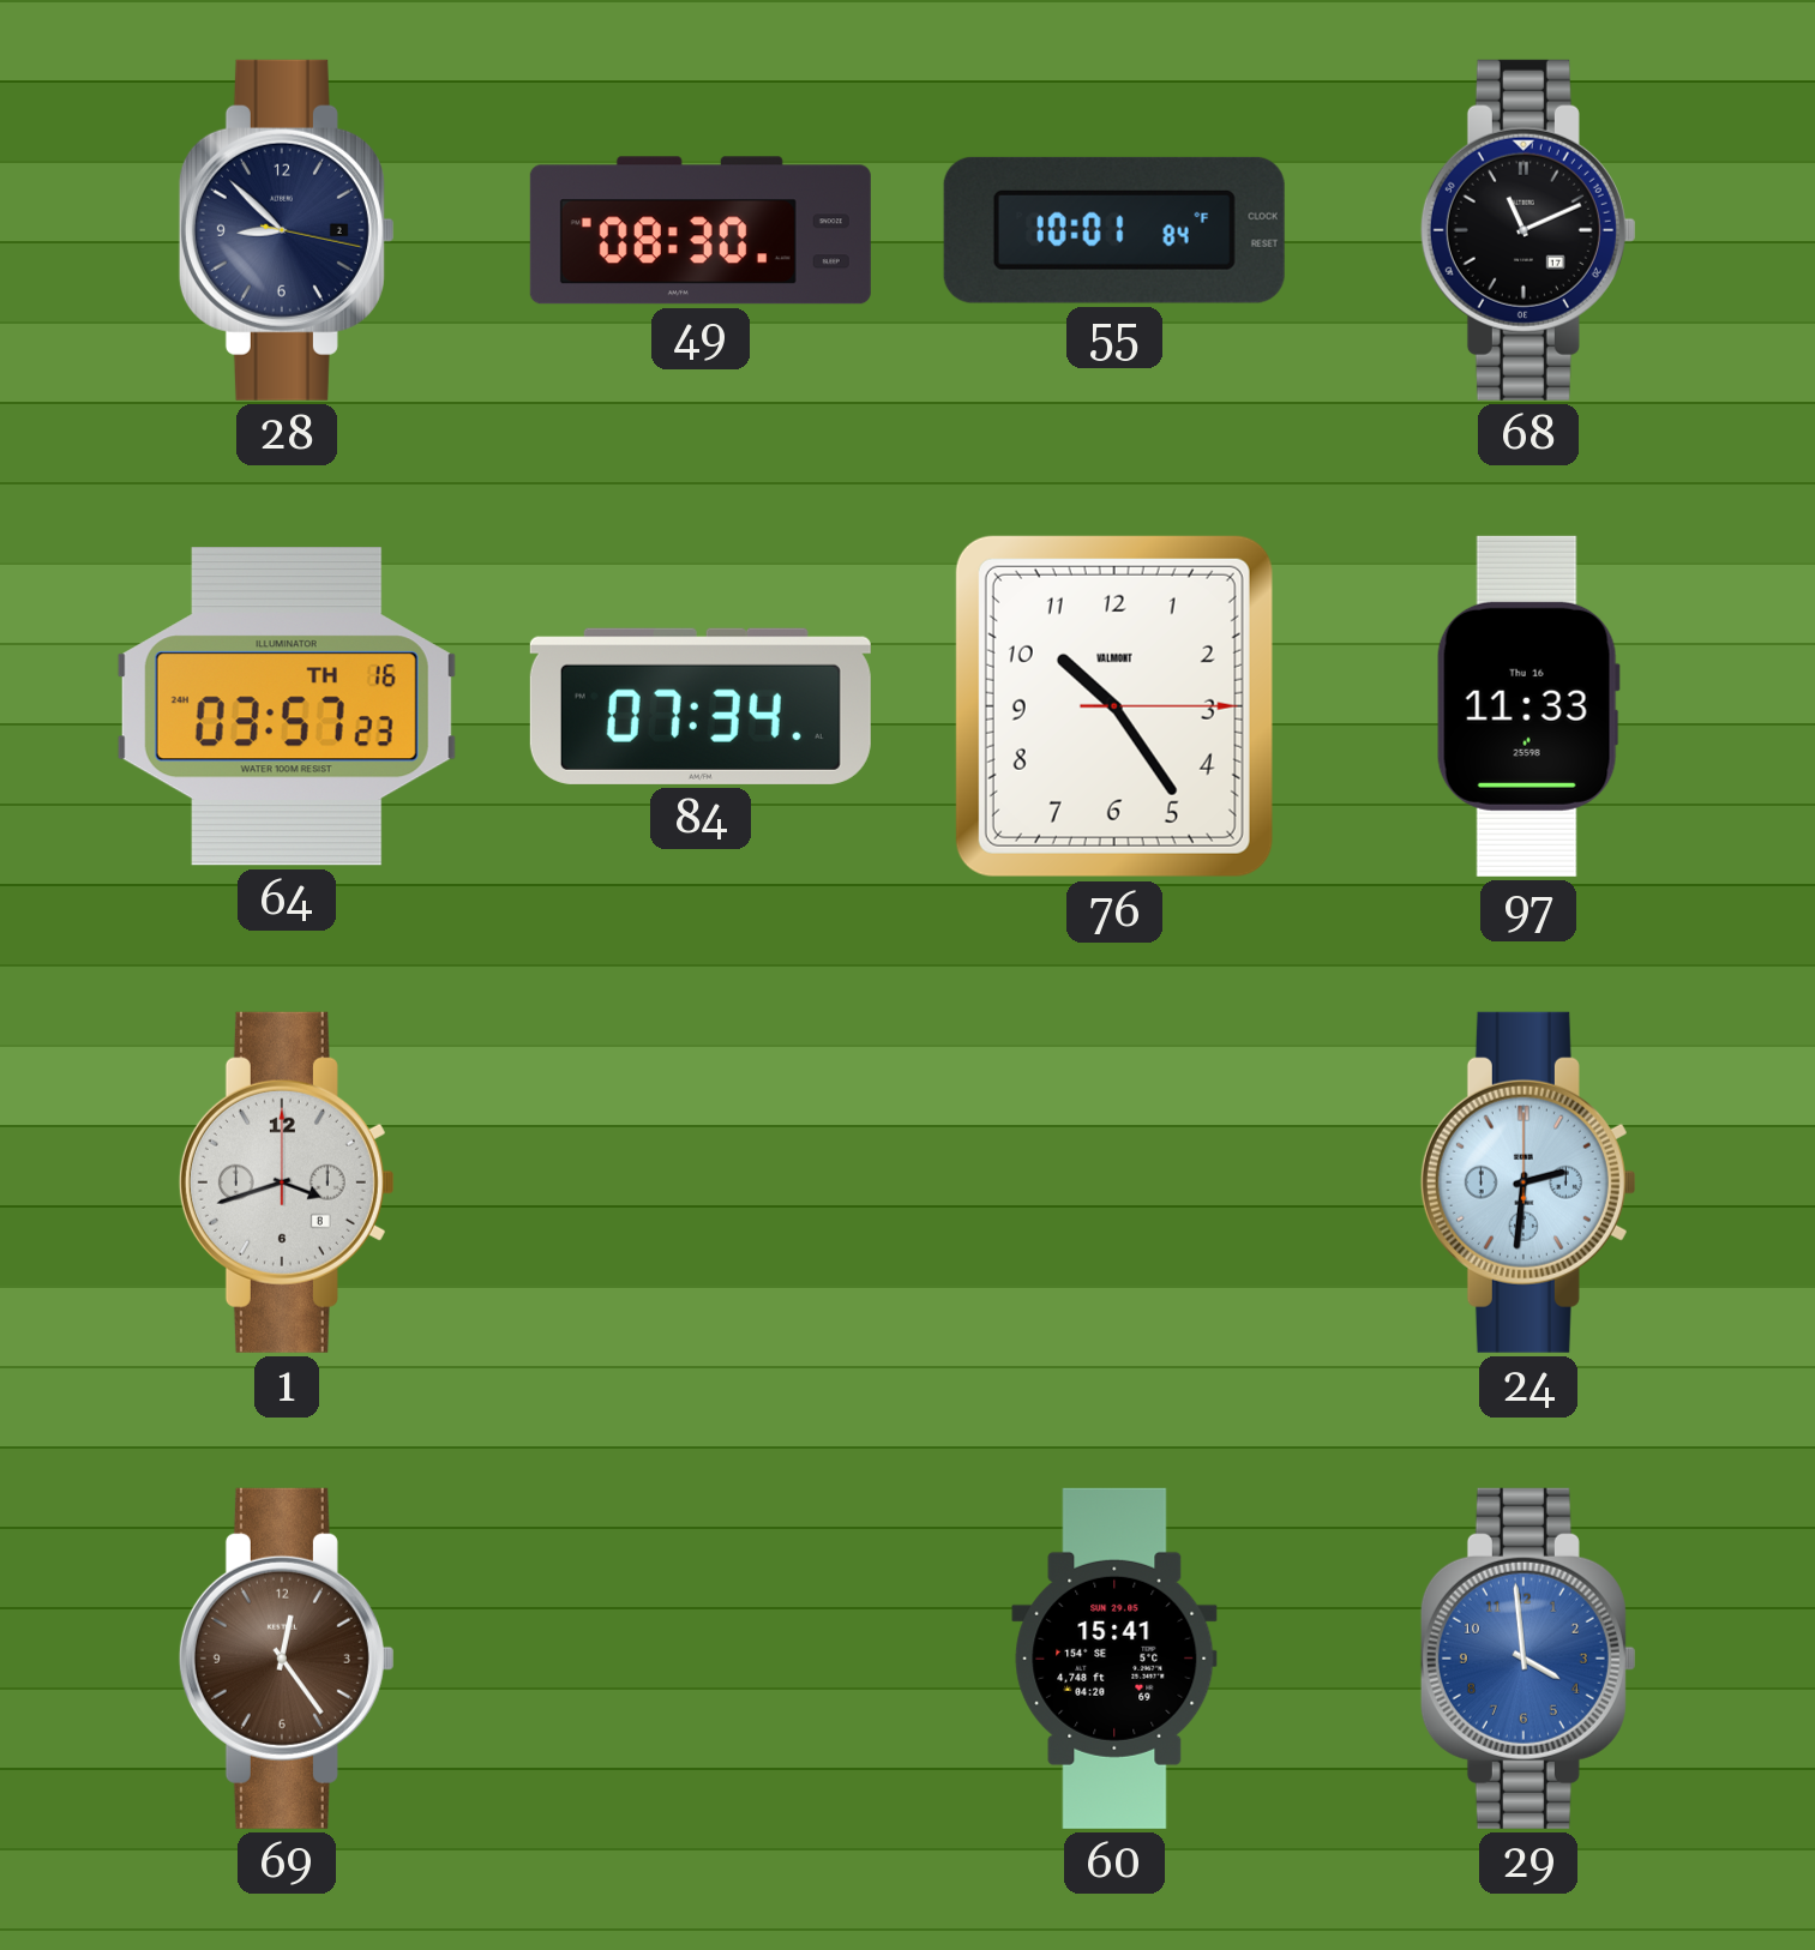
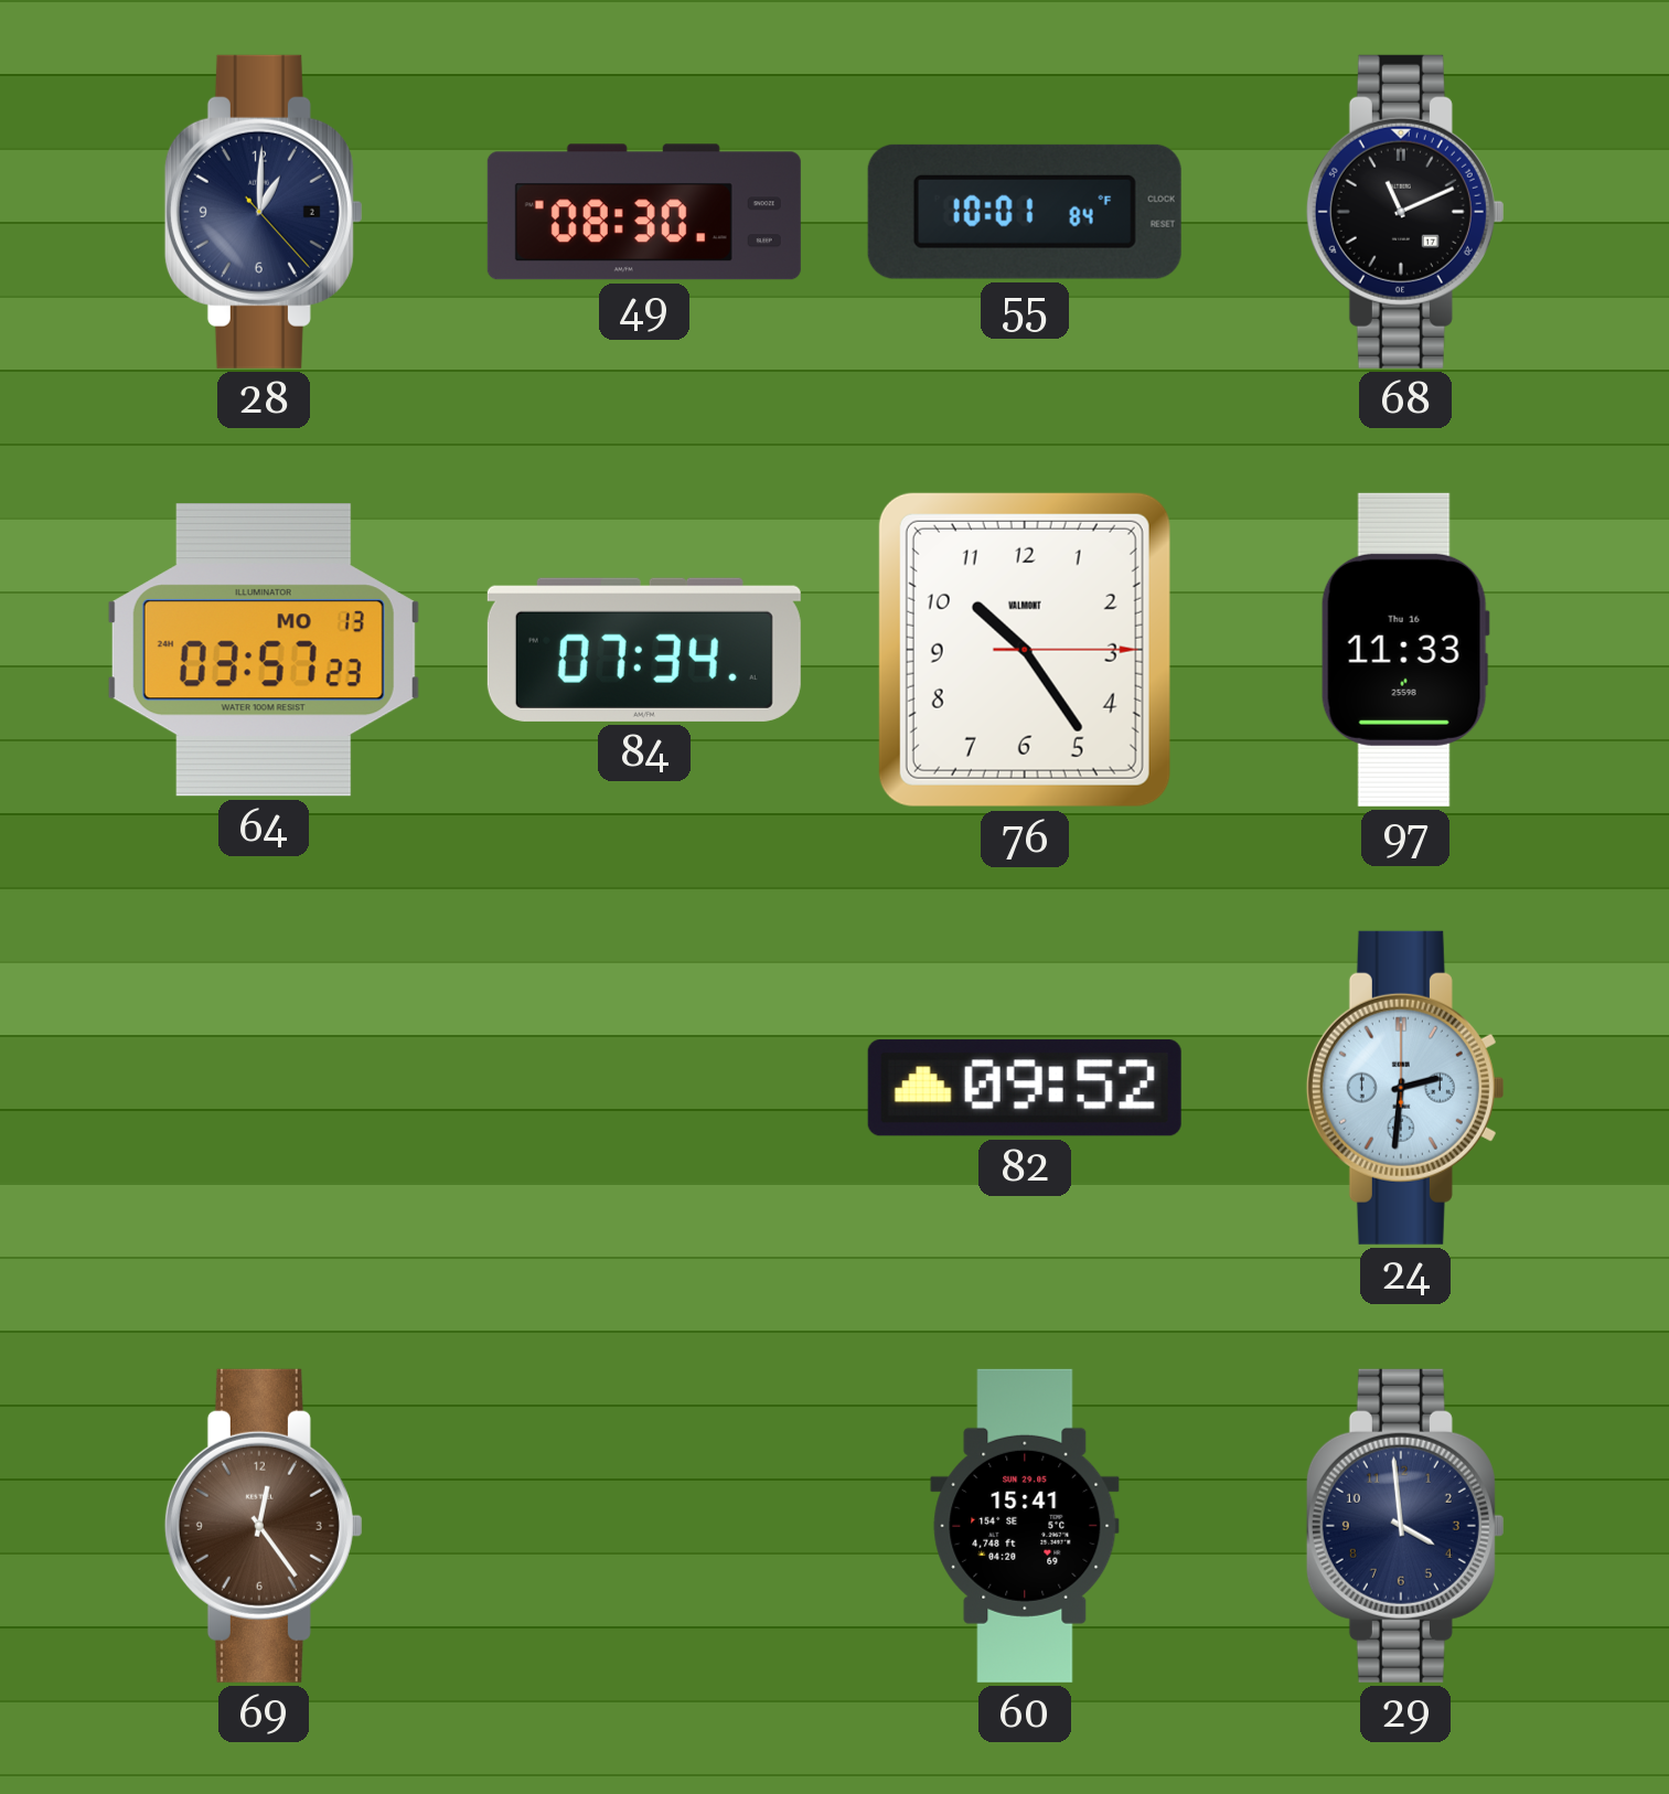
28: 8:52 -> 1:00
64 date: TH 16 -> MO 13
1: 3:42 -> none
82: none -> 09:52
29 dial: blue -> navy
